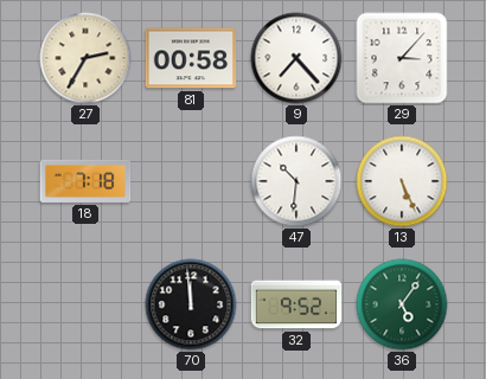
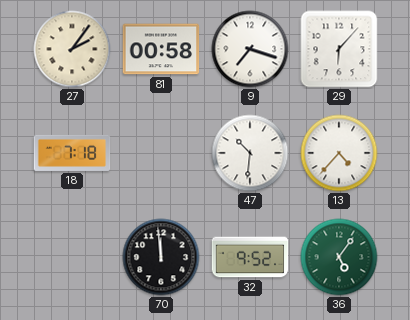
27: 2:35 -> 2:06
9: 7:23 -> 7:18
29: 3:07 -> 6:07
13: 5:26 -> 4:37
